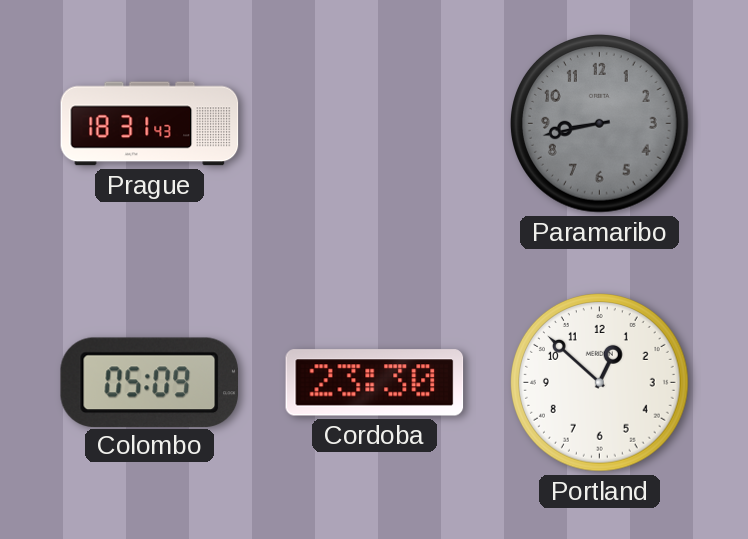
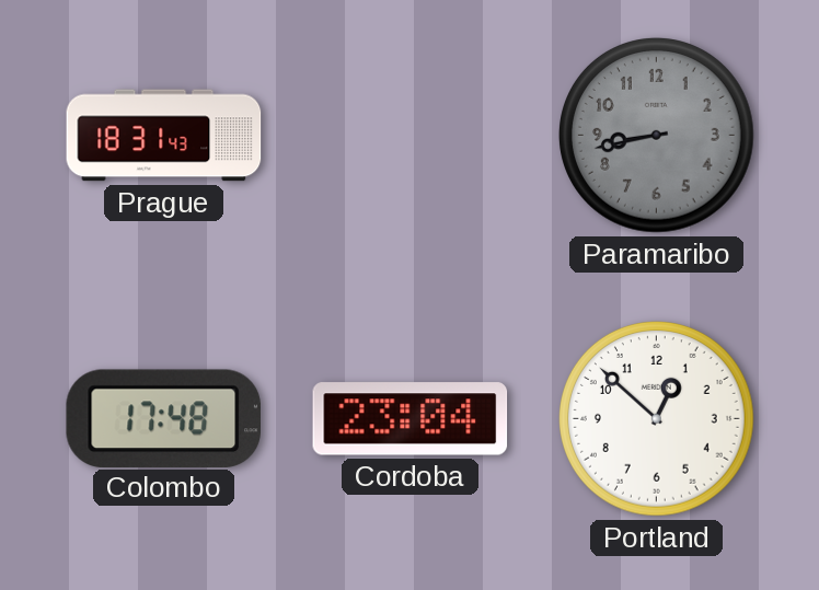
Colombo: 05:09 -> 17:48
Cordoba: 23:30 -> 23:04
